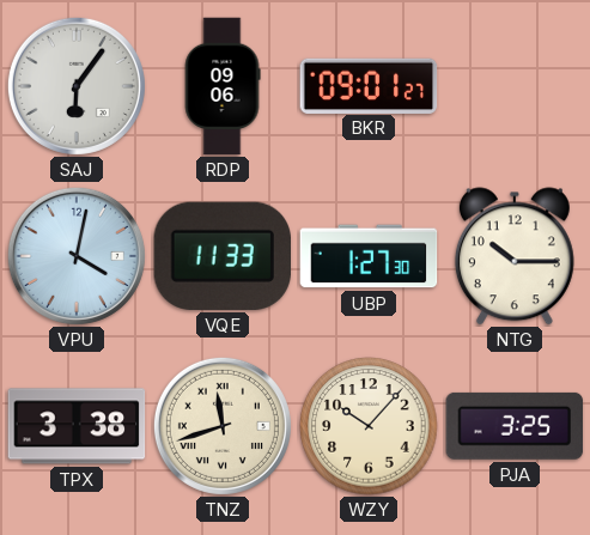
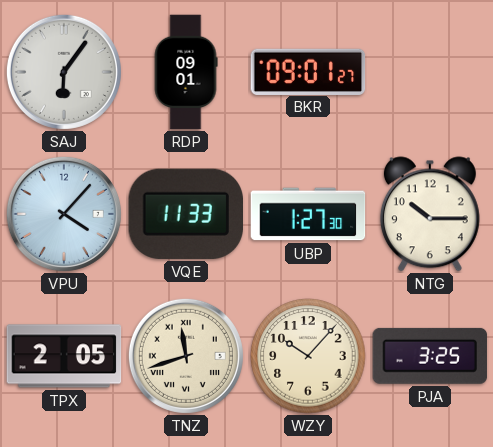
RDP: 09:06 -> 09:01
VPU: 4:02 -> 4:07
TPX: 3:38 -> 2:05
